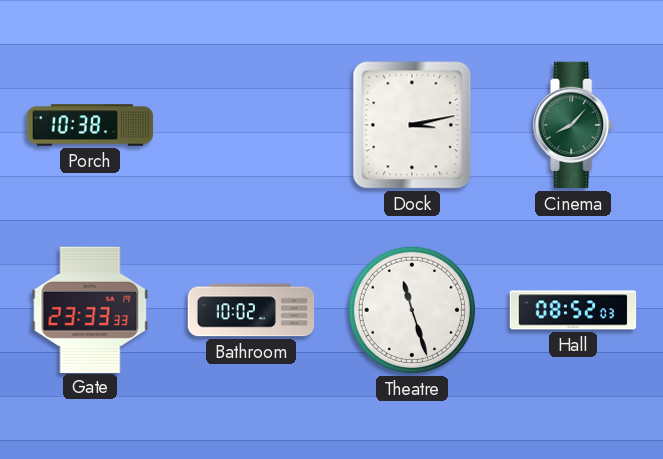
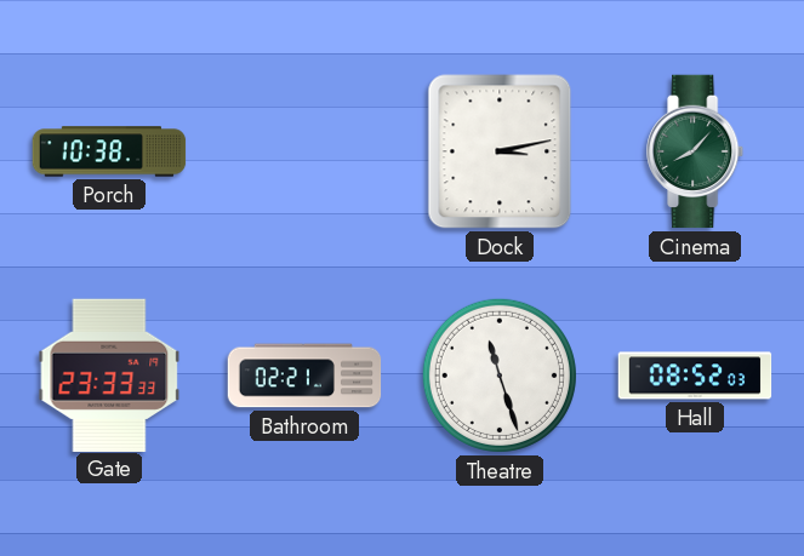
Bathroom: 10:02 -> 02:21
